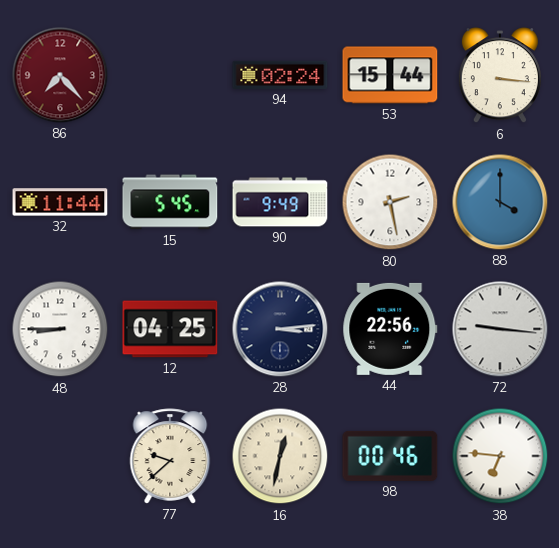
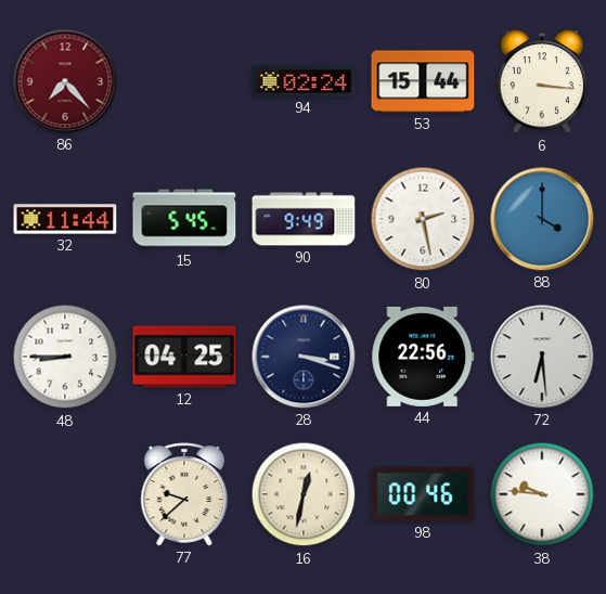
28: 3:14 -> 3:18
72: 9:16 -> 6:29
38: 6:46 -> 9:46
